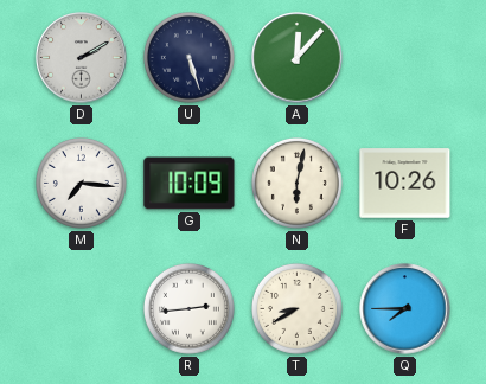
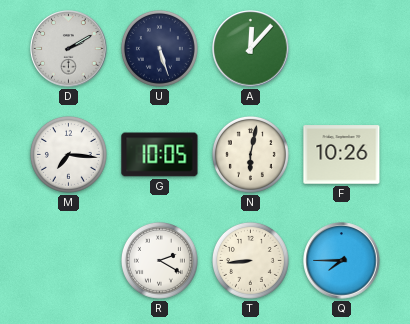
G: 10:09 -> 10:05
R: 2:44 -> 2:20
T: 8:40 -> 8:44
